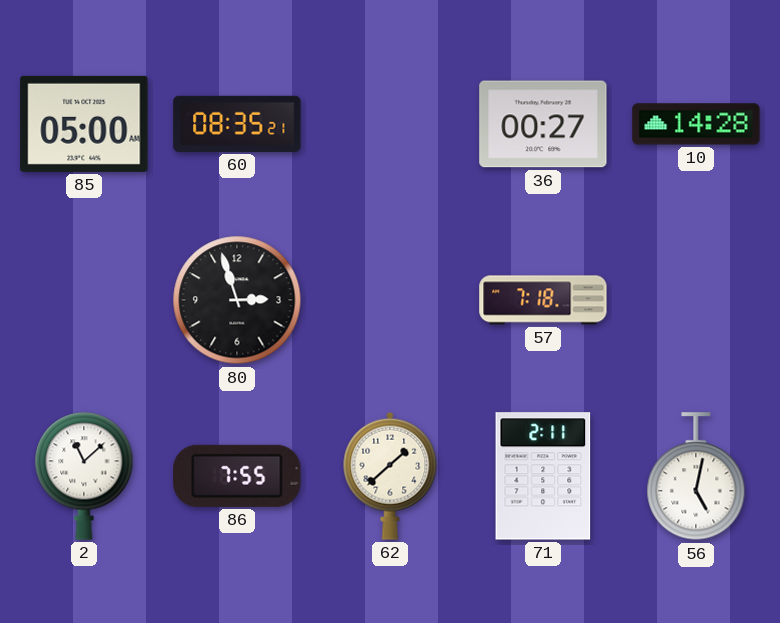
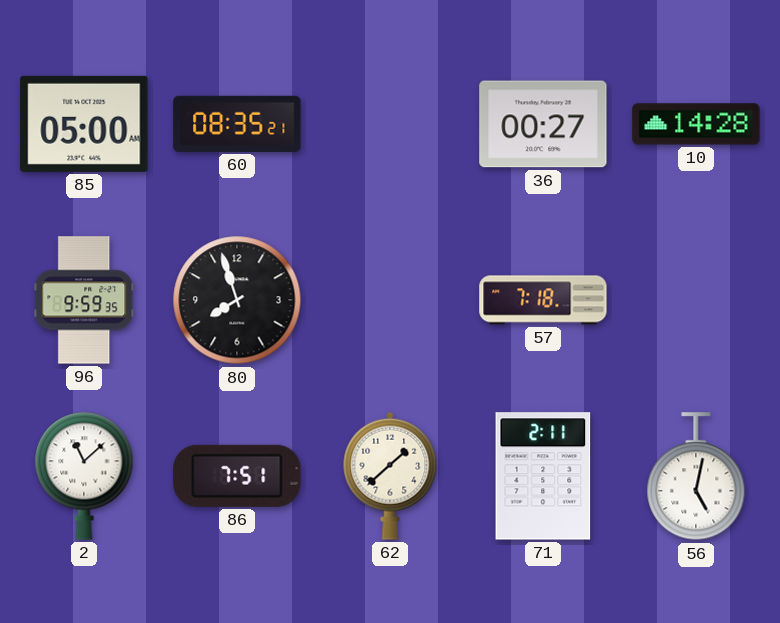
96: none -> 9:59
80: 2:57 -> 7:57
86: 7:55 -> 7:51
